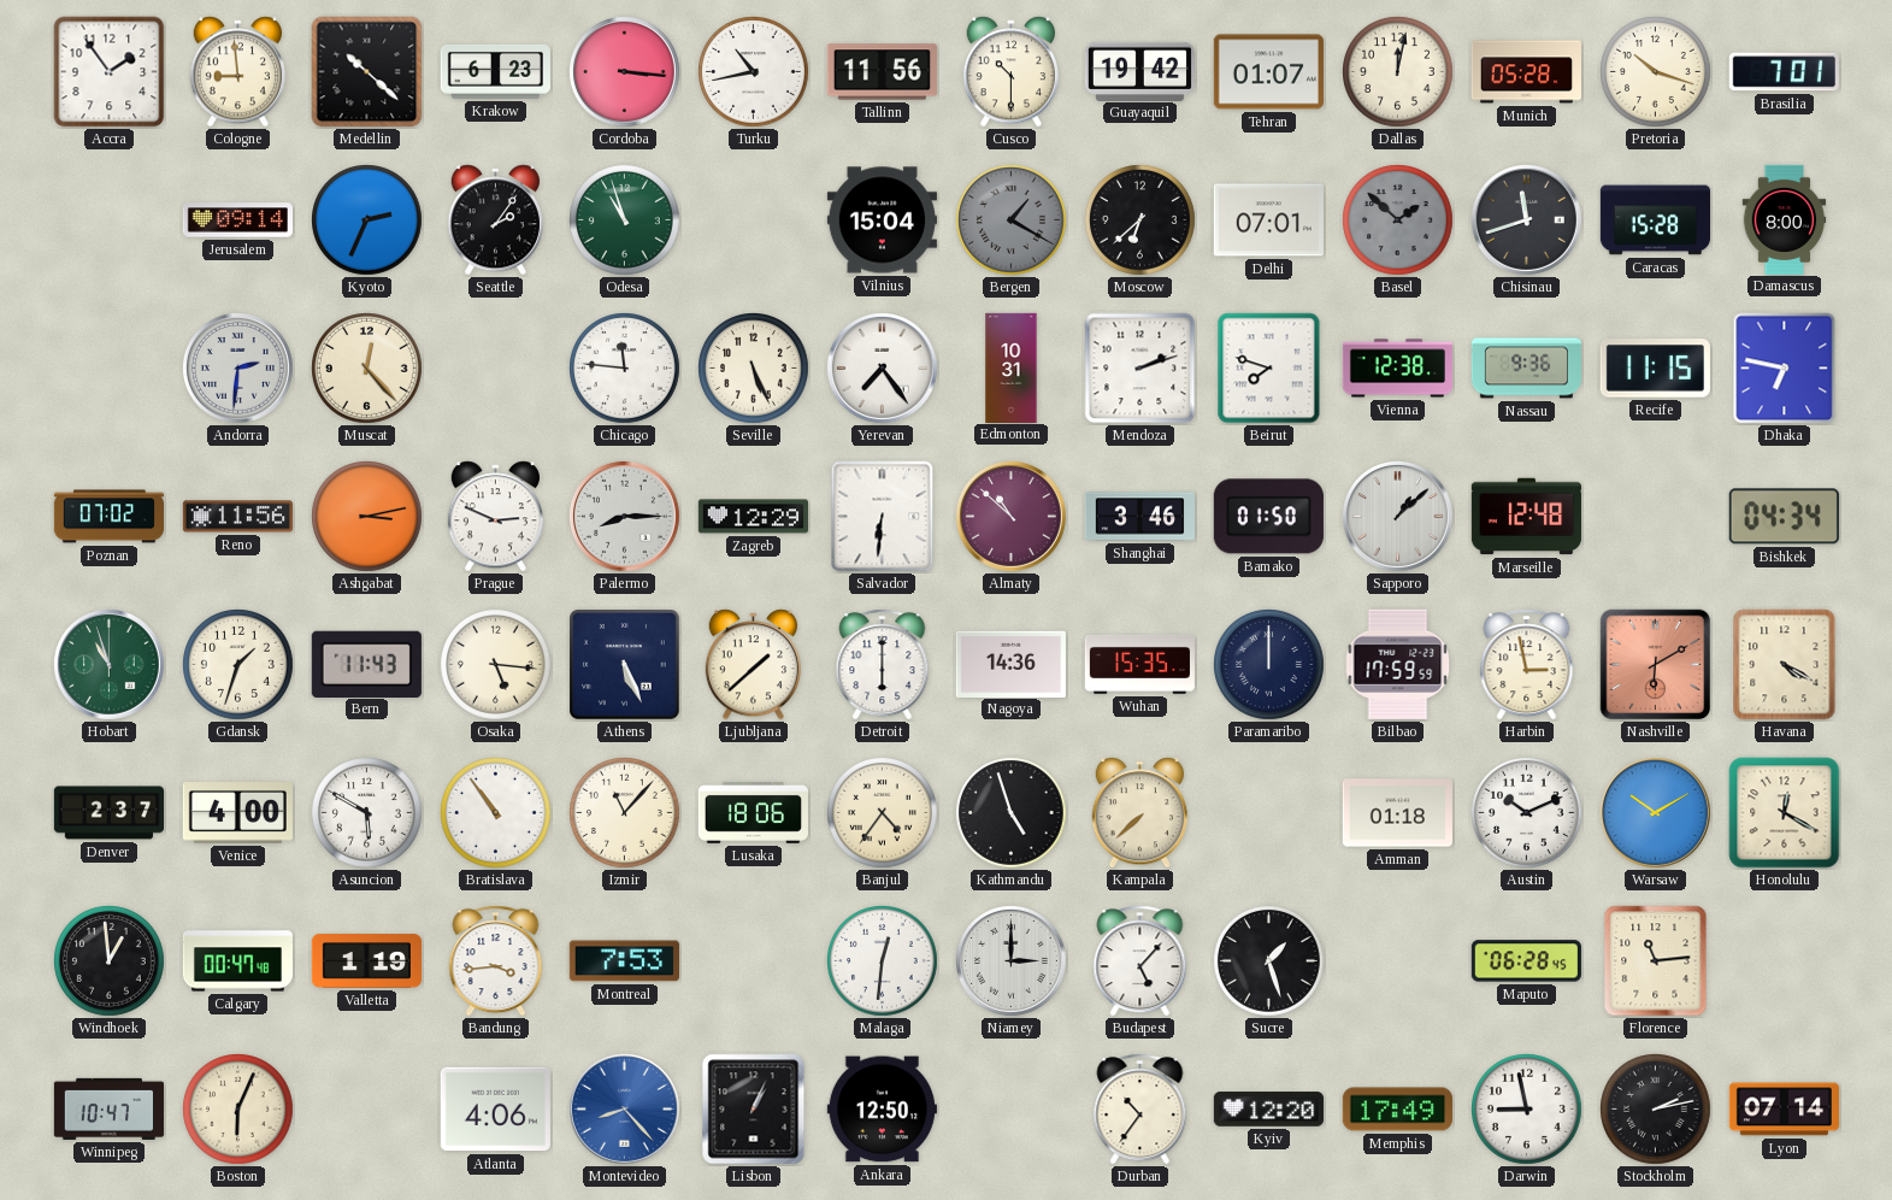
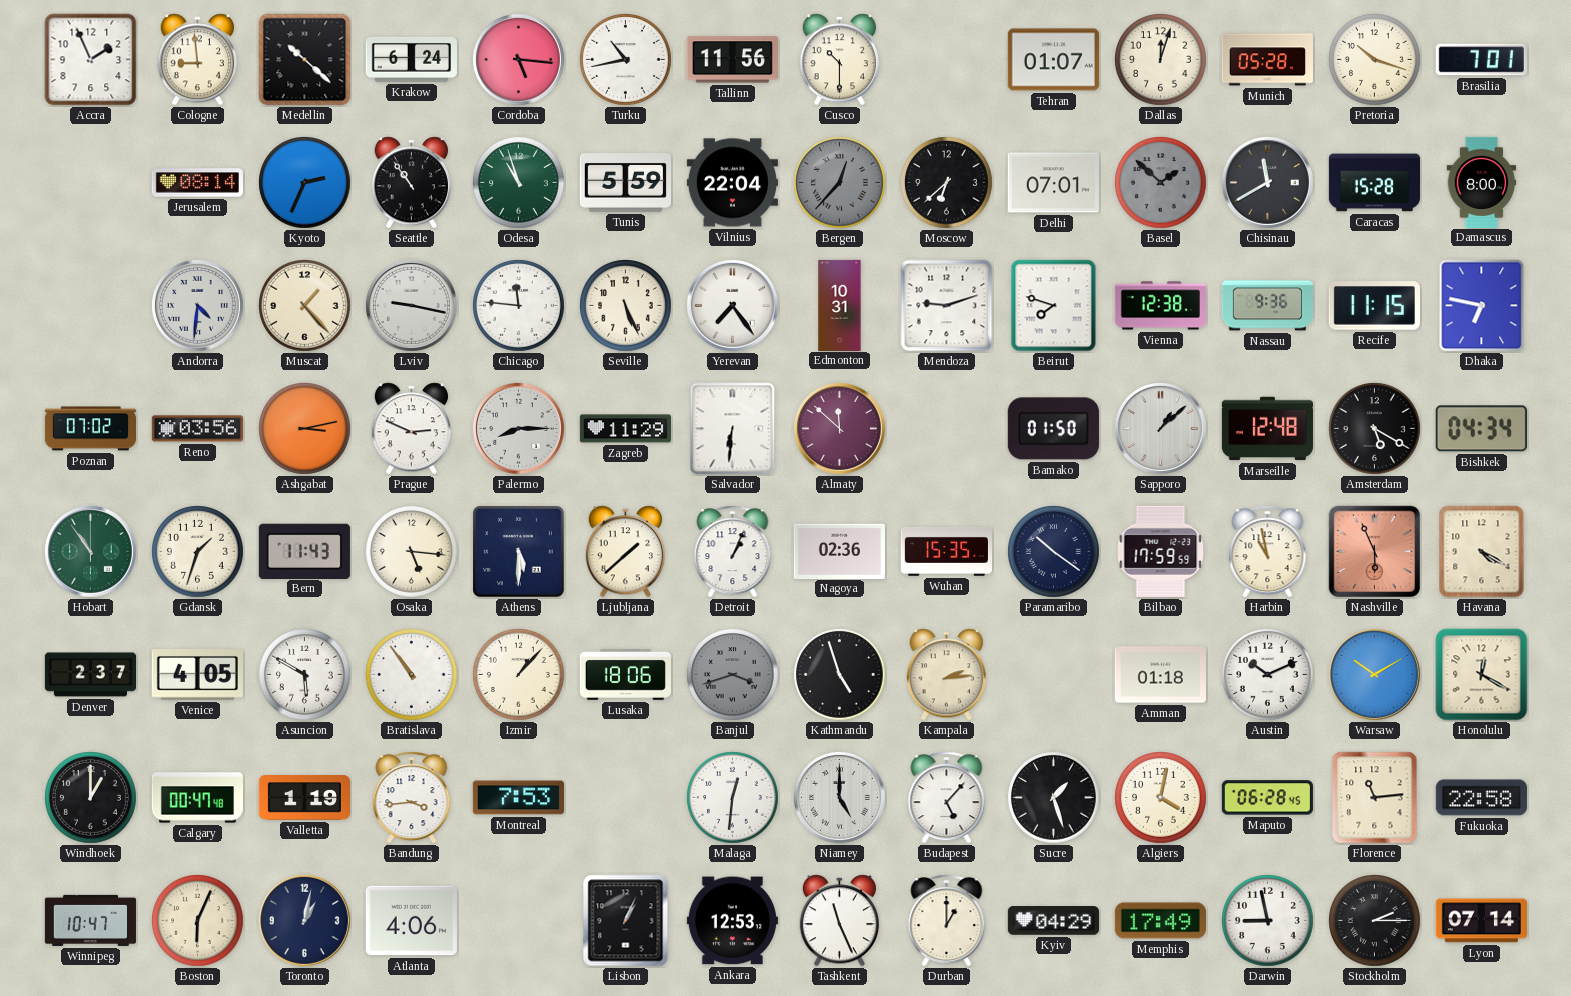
Accra: 1:54 -> 1:56
Krakow: 6:23 -> 6:24
Cordoba: 3:16 -> 5:16
Guayaquil: 19:42 -> none
Dallas: 12:02 -> 12:03
Jerusalem: 09:14 -> 08:14
Seattle: 2:06 -> 10:54
Tunis: none -> 5:59
Vilnius: 15:04 -> 22:04
Bergen: 1:20 -> 12:37
Chisinau: 11:42 -> 11:40
Andorra: 2:31 -> 4:31
Muscat: 12:23 -> 1:23
Lviv: none -> 9:17
Mendoza: 2:12 -> 9:12
Reno: 11:56 -> 03:56
Zagreb: 12:29 -> 11:29
Almaty: 10:52 -> 11:52
Shanghai: 3:46 -> none
Amsterdam: none -> 5:20
Hobart: 10:57 -> 10:54
Athens: 5:26 -> 5:30
Detroit: 6:00 -> 1:04
Nagoya: 14:36 -> 02:36
Paramaribo: 12:00 -> 10:21
Harbin: 2:58 -> 10:58
Nashville: 6:10 -> 5:56
Venice: 4:00 -> 4:05
Izmir: 11:07 -> 1:07
Banjul: 4:36 -> 3:42
Banjul dial: cream -> grey
Kampala: 7:38 -> 2:14
Windhoek: 12:59 -> 1:00
Niamey: 3:00 -> 5:00
Algiers: none -> 4:02
Fukuoka: none -> 22:58
Toronto: none -> 1:02
Montevideo: 8:23 -> none
Ankara: 12:50 -> 12:53
Tashkent: none -> 11:26
Durban: 10:36 -> 1:00
Kyiv: 12:20 -> 04:29
Stockholm: 2:13 -> 2:15
